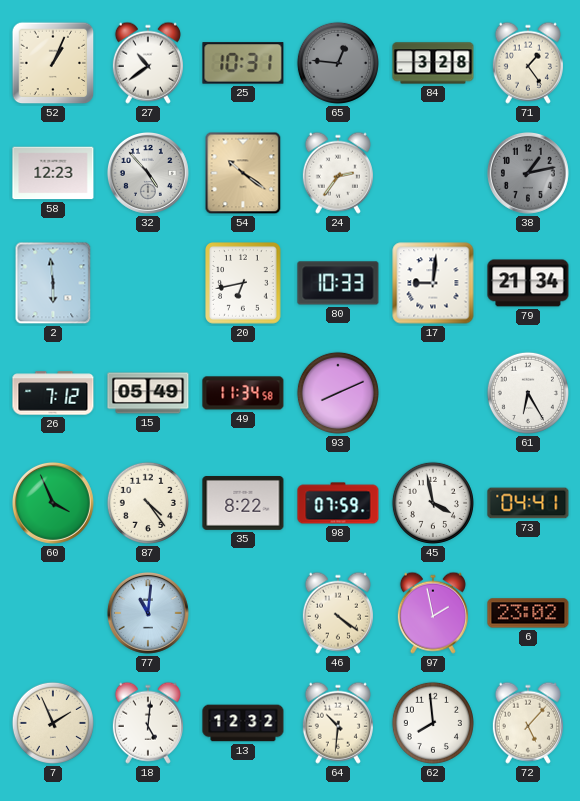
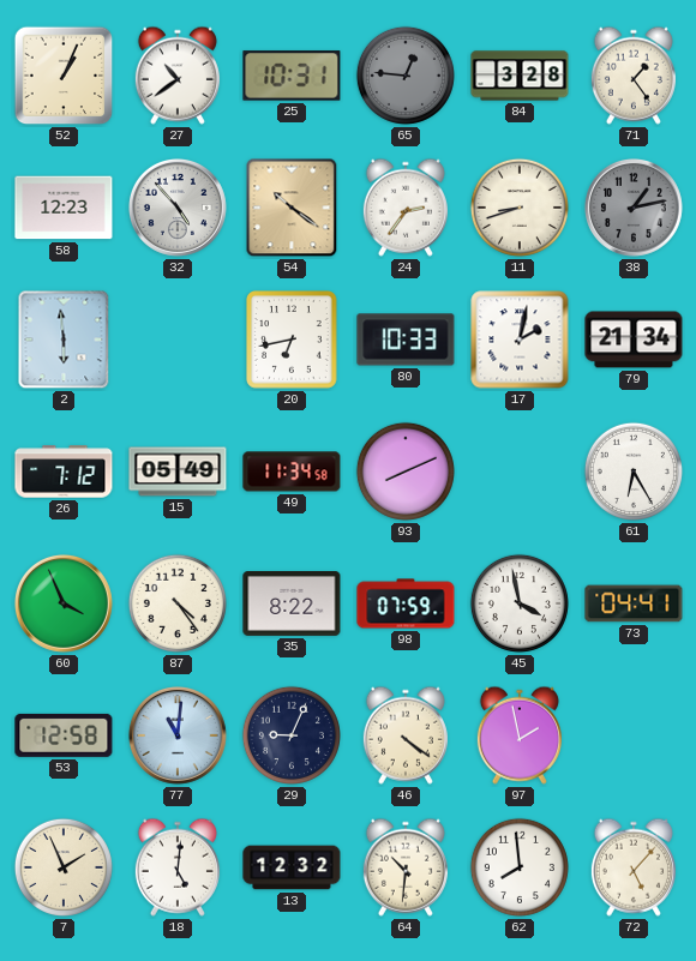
11: none -> 8:42
17: 9:01 -> 2:02
53: none -> 12:58
29: none -> 9:04
6: 23:02 -> none
